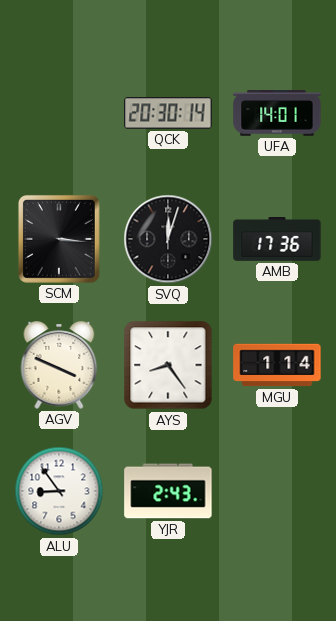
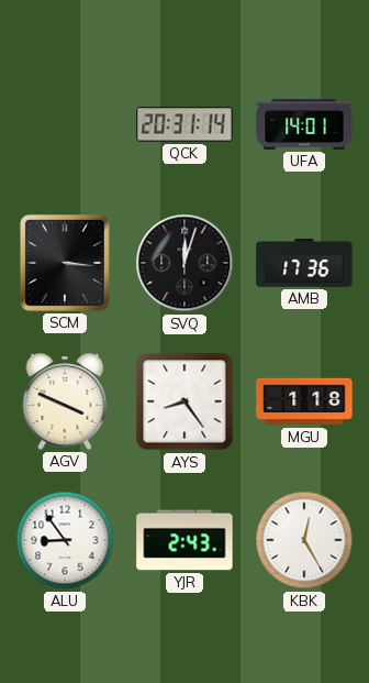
QCK: 20:30 -> 20:31
MGU: 1:14 -> 1:18
KBK: none -> 12:25
